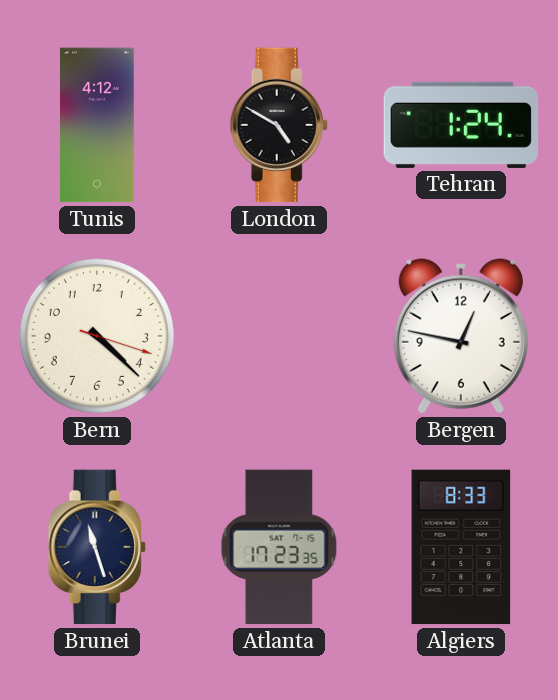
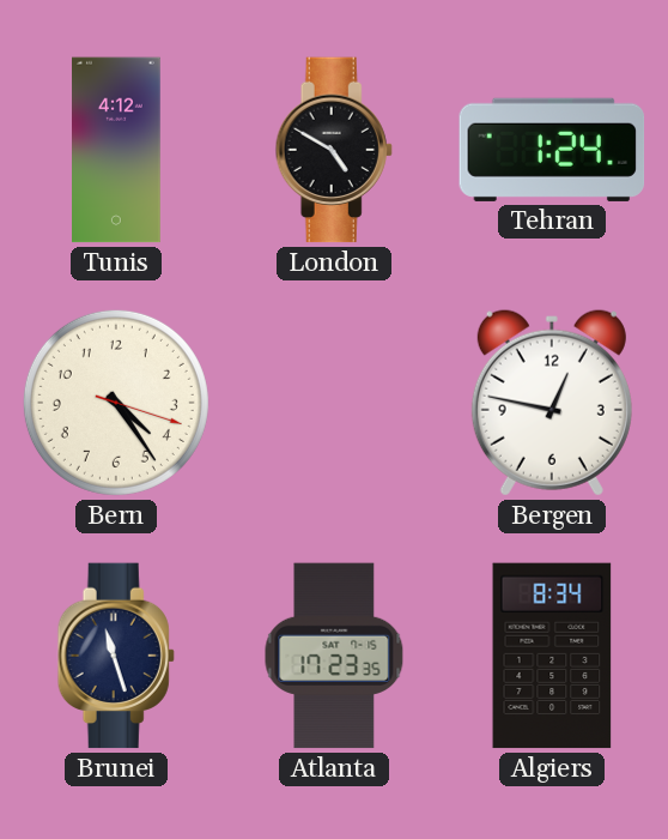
Bern: 4:22 -> 4:24
Algiers: 8:33 -> 8:34
